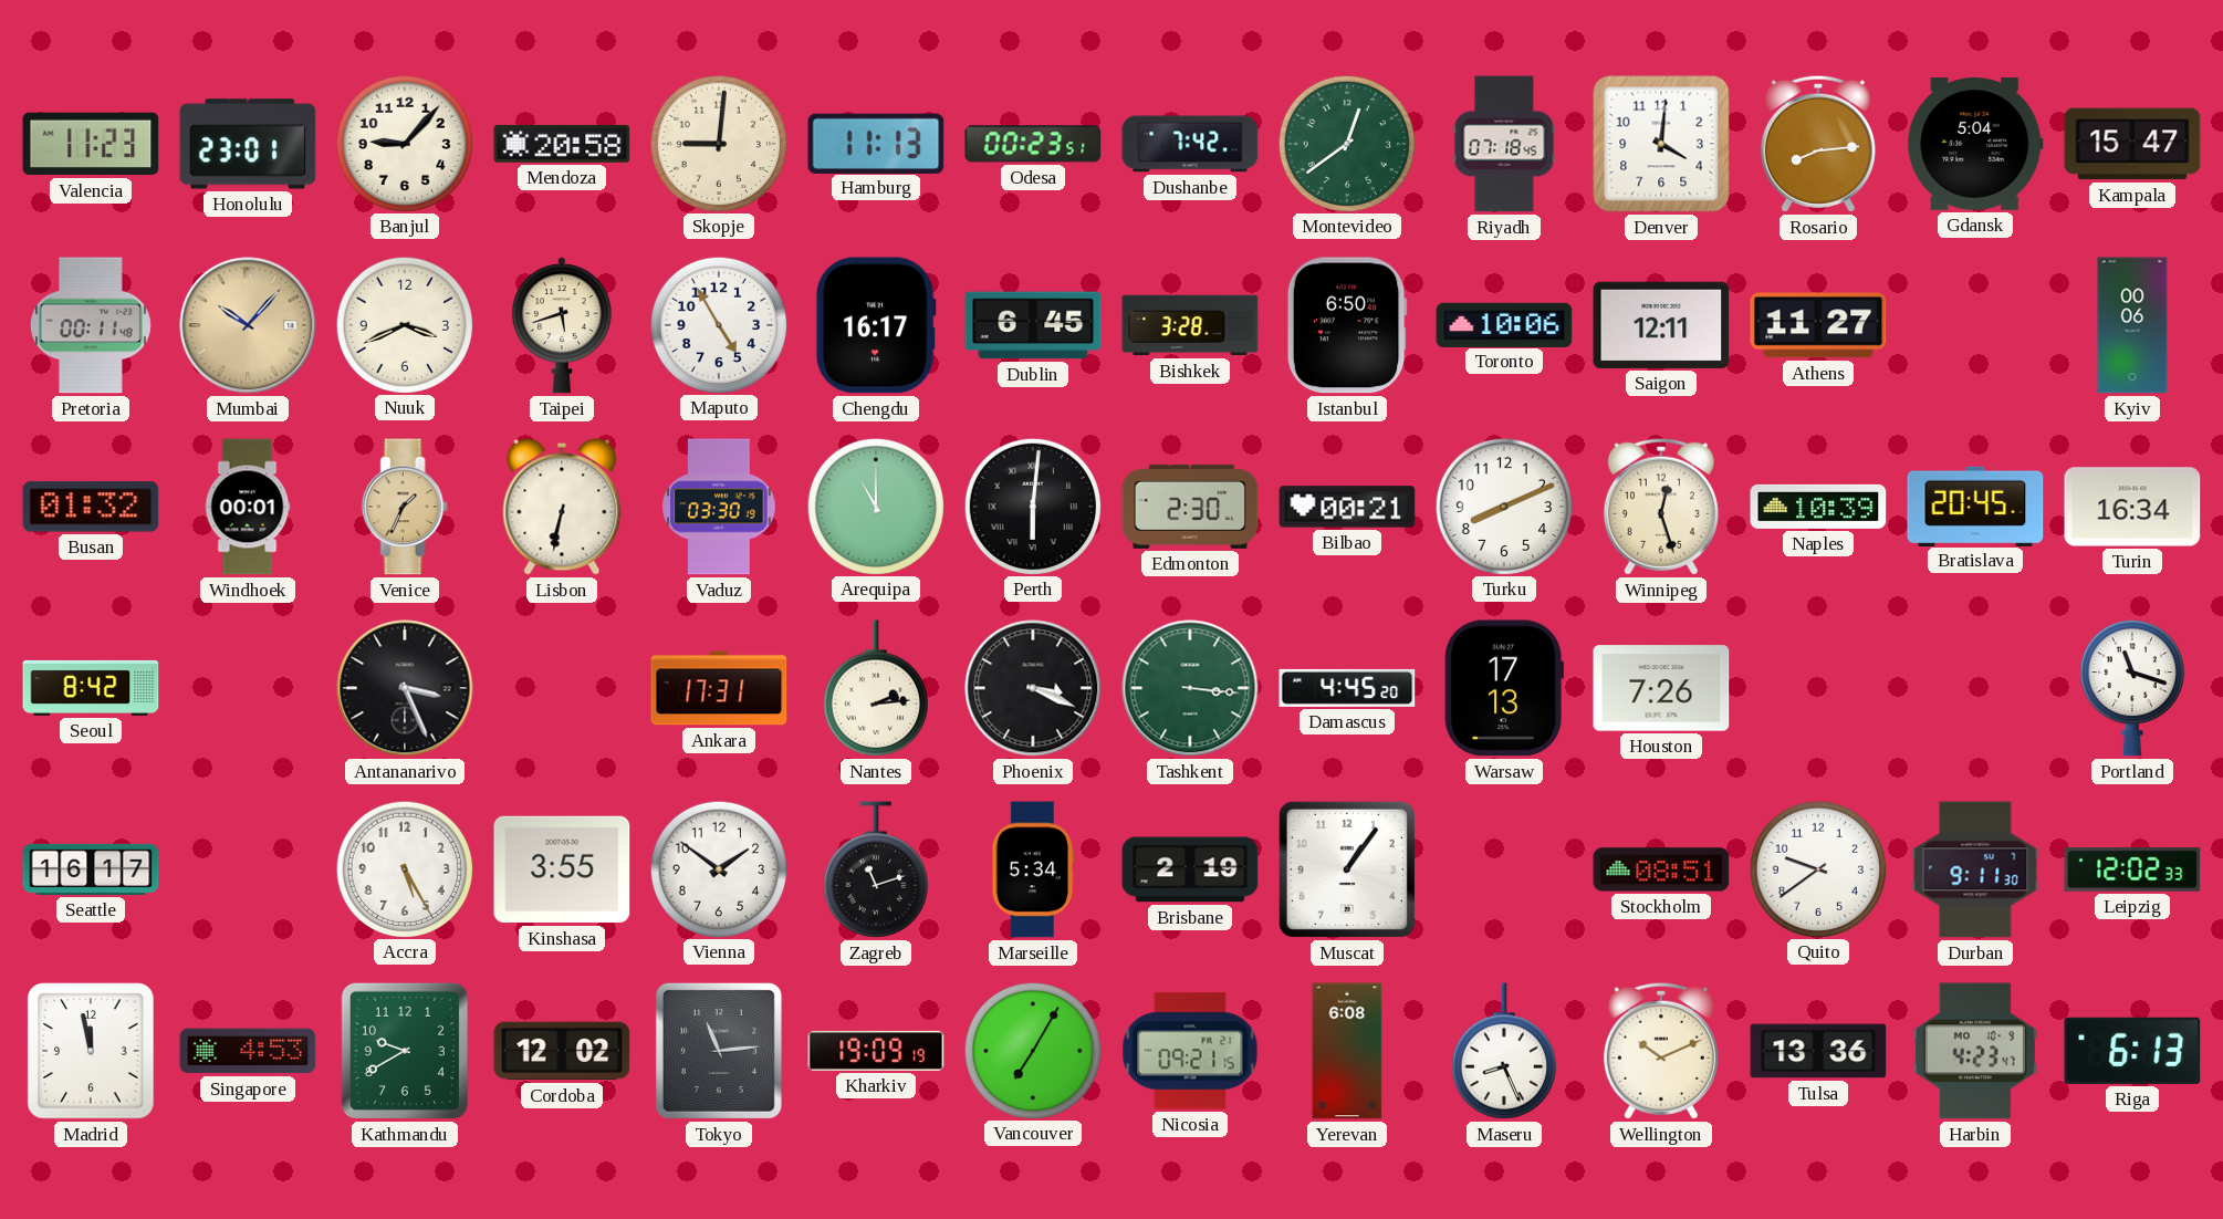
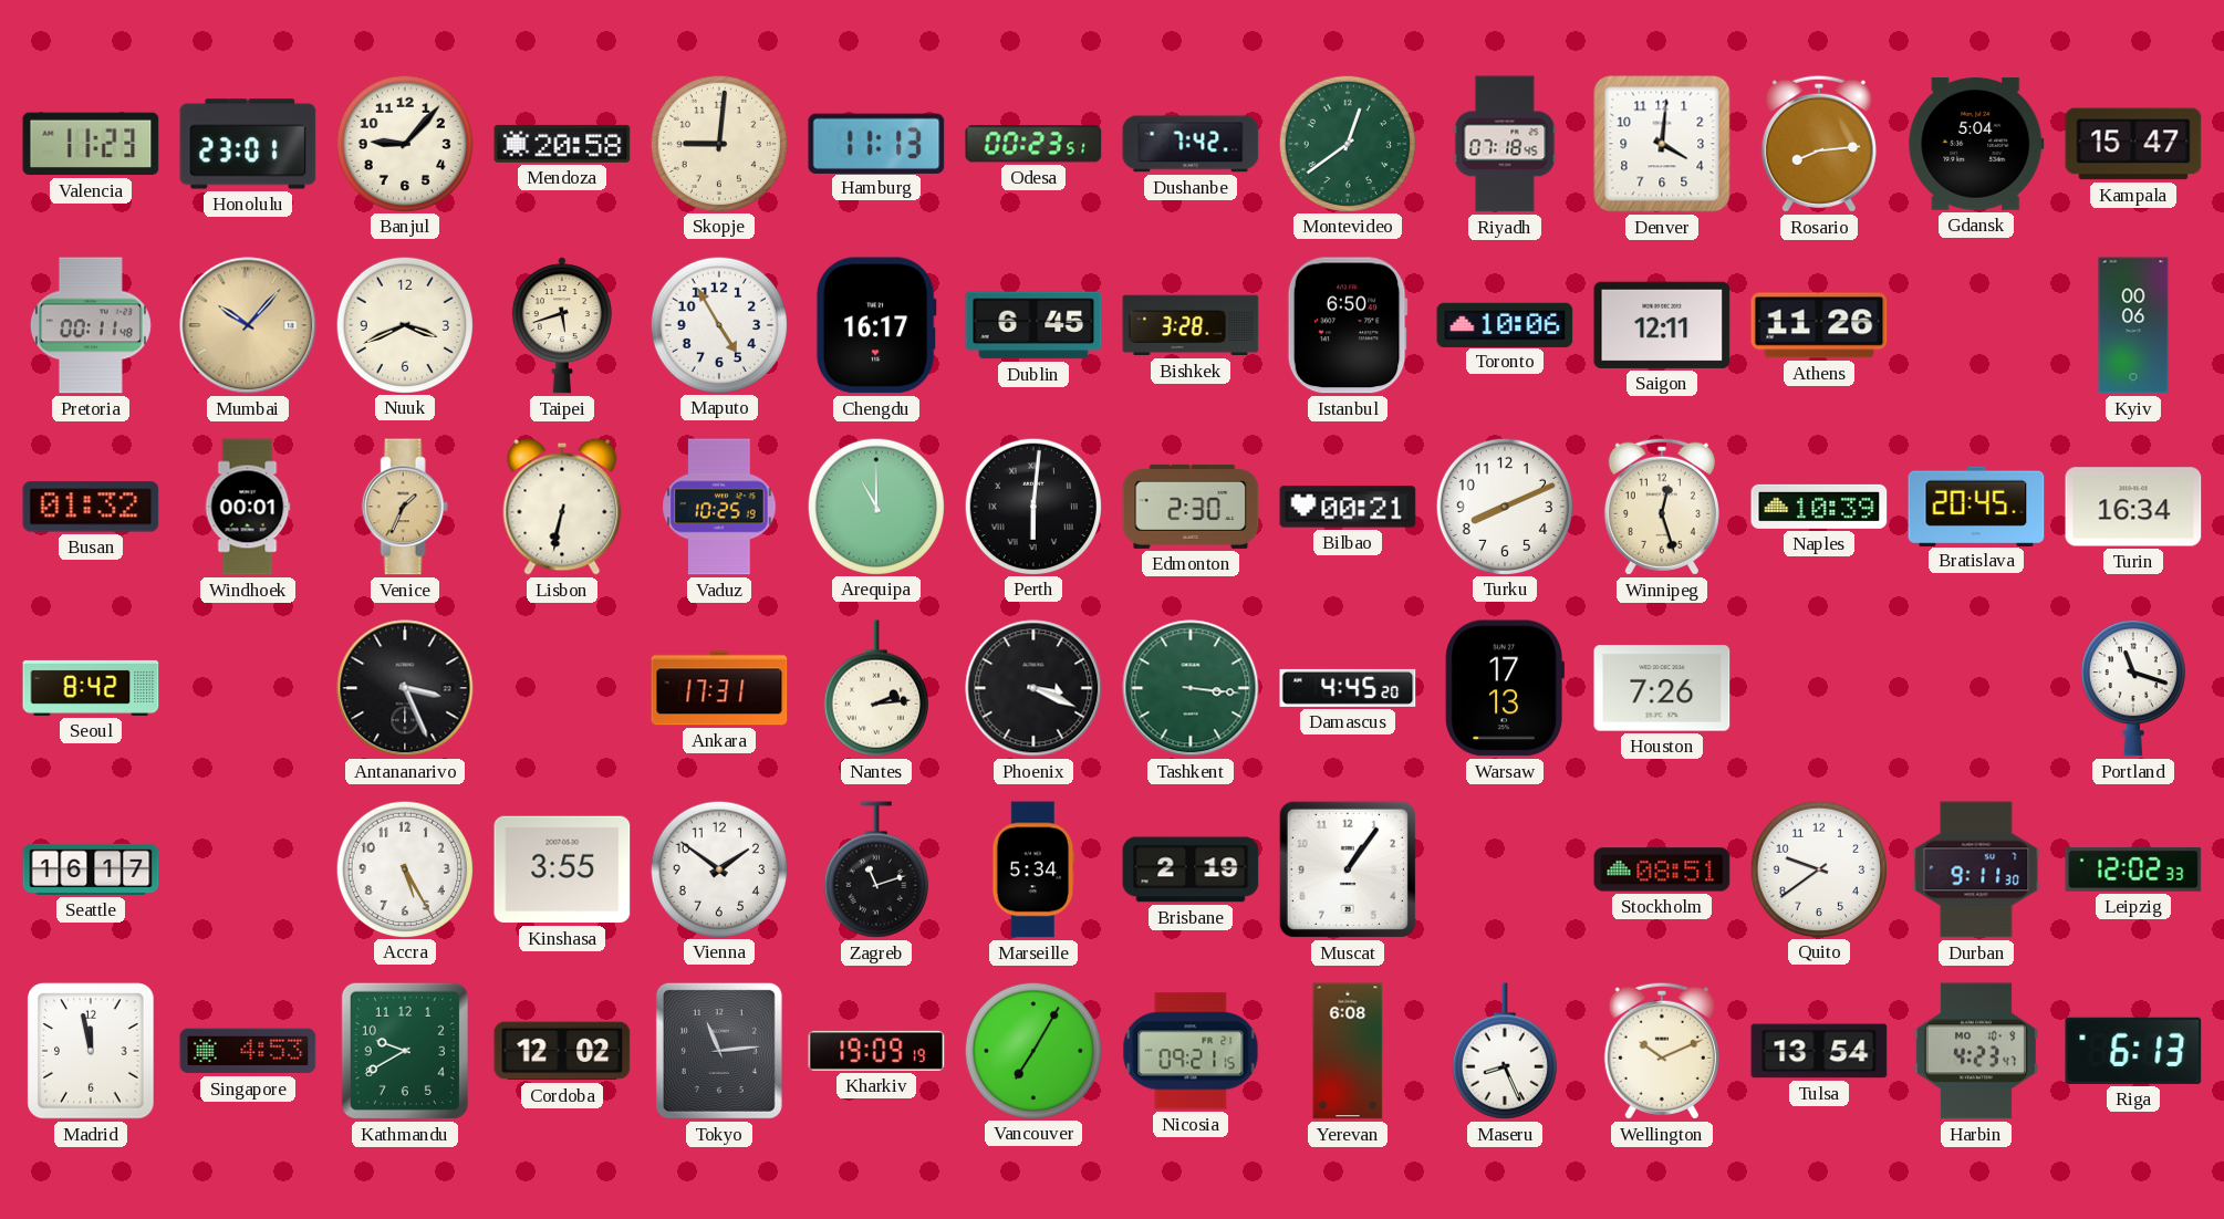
Athens: 11:27 -> 11:26
Vaduz: 03:30 -> 10:25
Tulsa: 13:36 -> 13:54
